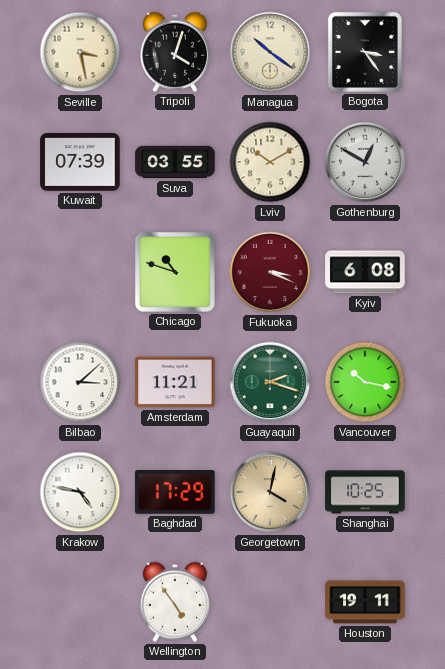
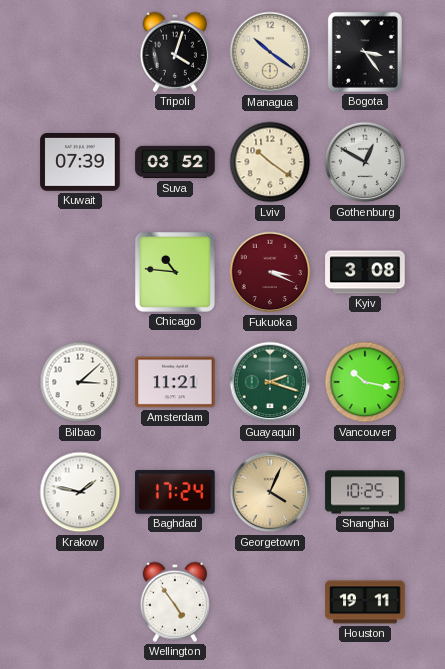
Seville: 3:28 -> none
Suva: 03:55 -> 03:52
Lviv: 10:10 -> 10:21
Chicago: 10:48 -> 10:46
Kyiv: 6:08 -> 3:08
Krakow: 4:47 -> 1:47
Baghdad: 17:29 -> 17:24
Georgetown: 4:02 -> 4:04
